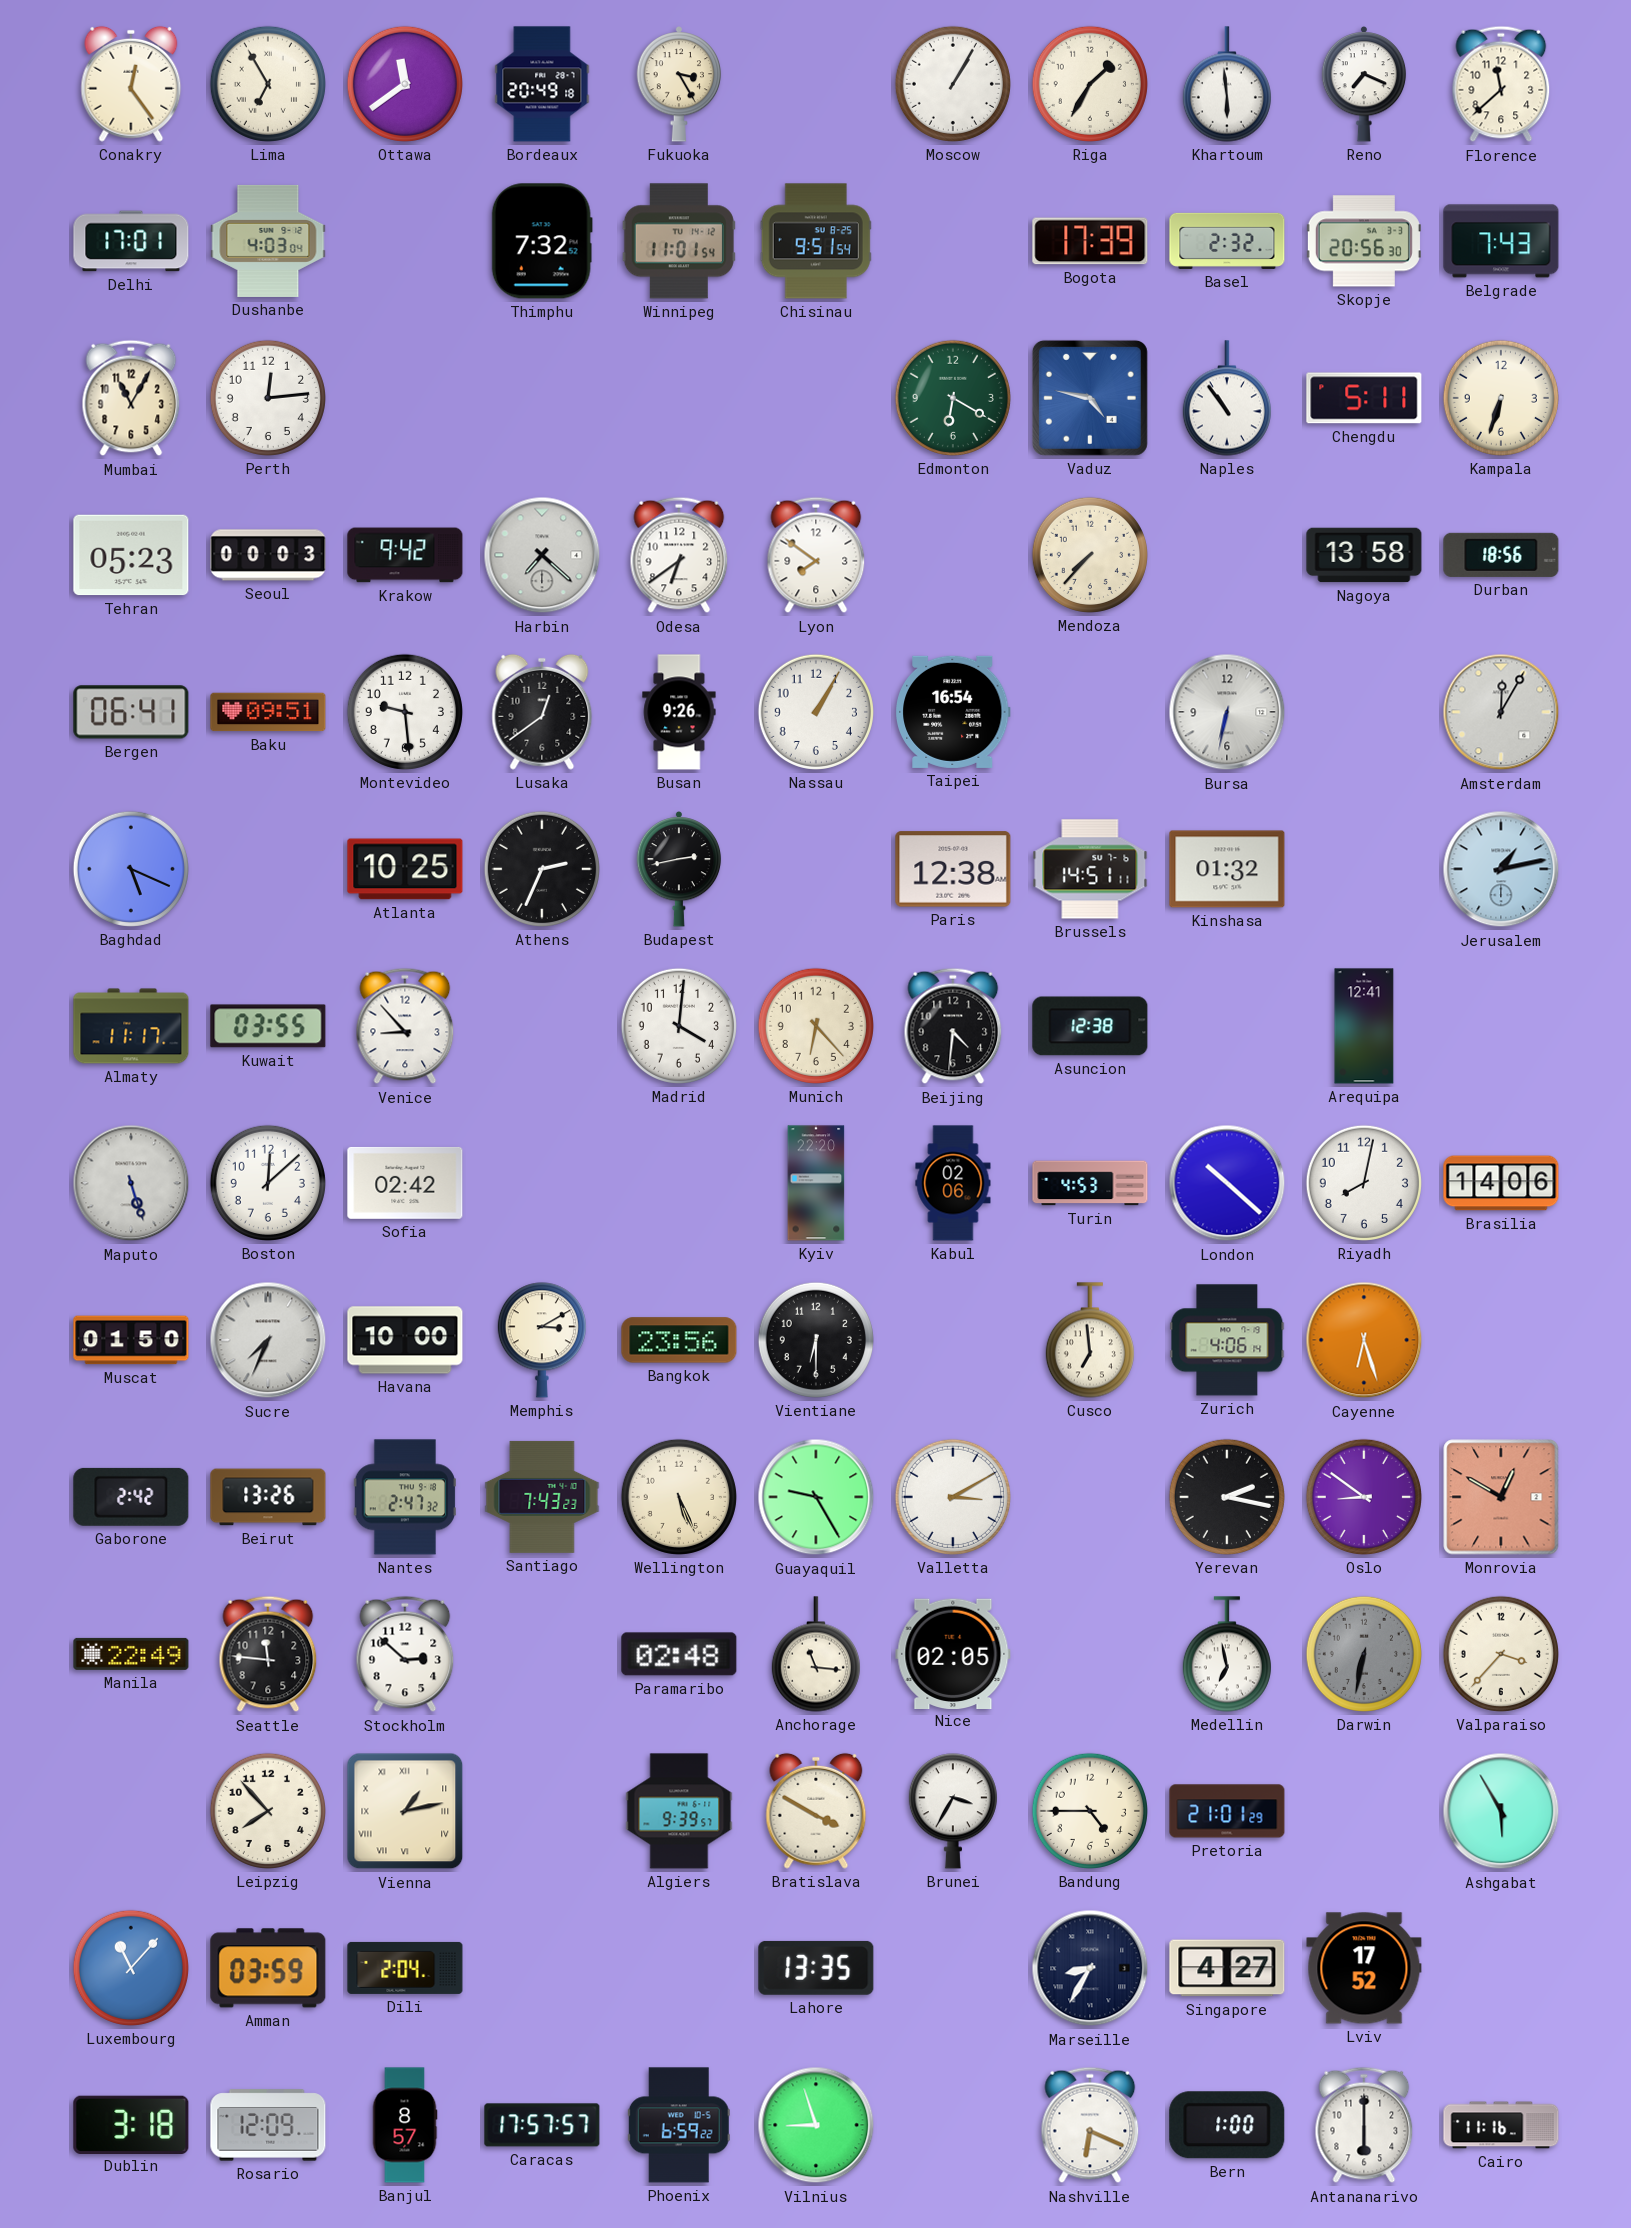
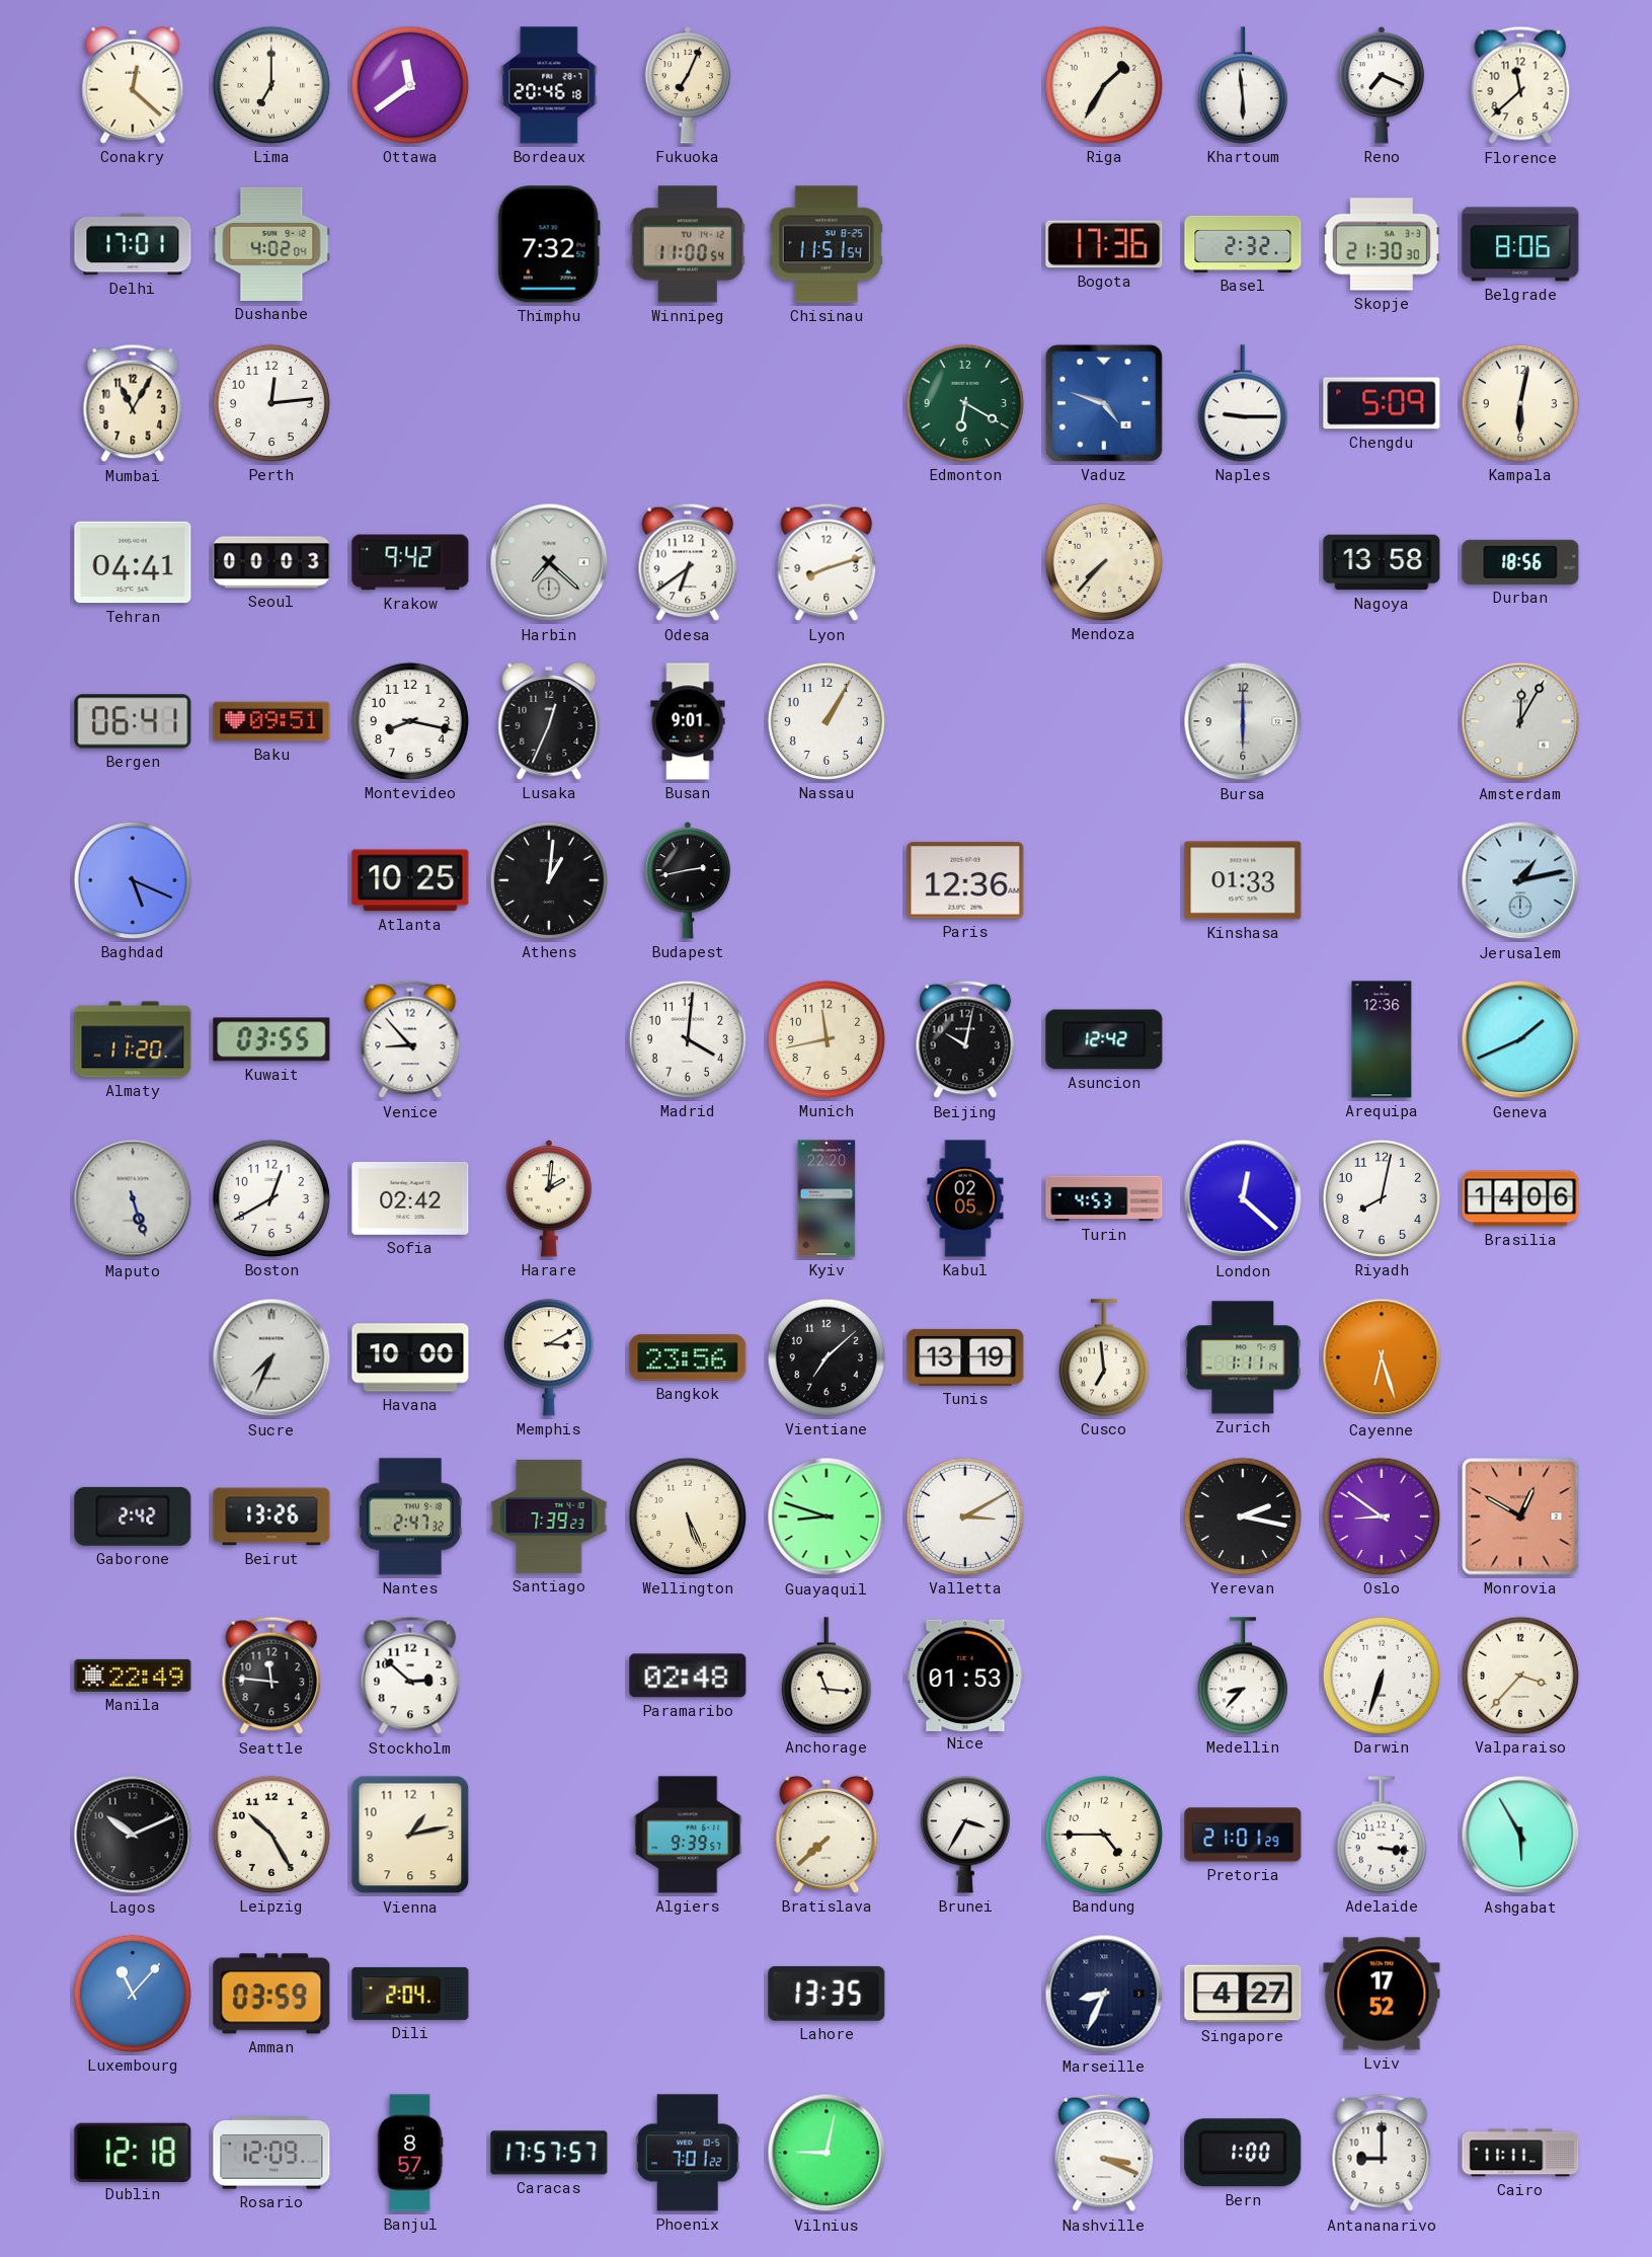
Conakry: 12:24 -> 12:22
Lima: 6:55 -> 7:00
Bordeaux: 20:49 -> 20:46
Fukuoka: 3:25 -> 7:04
Moscow: 1:05 -> none
Dushanbe: 4:03 -> 4:02
Winnipeg: 11:01 -> 11:00
Chisinau: 9:51 -> 11:51
Bogota: 17:39 -> 17:36
Skopje: 20:56 -> 21:30
Belgrade: 7:43 -> 8:06
Vaduz: 4:47 -> 4:48
Naples: 10:54 -> 9:15
Chengdu: 5:11 -> 5:09
Kampala: 6:33 -> 6:02
Tehran: 05:23 -> 04:41
Lyon: 7:51 -> 8:12
Montevideo: 9:29 -> 8:17
Lusaka: 12:39 -> 12:34
Busan: 9:26 -> 9:01
Taipei: 16:54 -> none
Bursa: 6:32 -> 6:00
Athens: 2:34 -> 1:01
Paris: 12:38 -> 12:36
Brussels: 14:51 -> none
Kinshasa: 01:32 -> 01:33
Almaty: 11:17 -> 11:20
Munich: 6:23 -> 11:43
Beijing: 4:31 -> 10:02
Asuncion: 12:38 -> 12:42
Arequipa: 12:41 -> 12:36
Geneva: none -> 1:41
Boston: 12:08 -> 12:40
Harare: none -> 2:01
Kabul: 02:06 -> 02:05
London: 10:22 -> 12:22
Muscat: 01:50 -> none
Vientiane: 6:30 -> 7:08
Tunis: none -> 13:19
Zurich: 4:06 -> 1:11
Santiago: 7:43 -> 7:39
Guayaquil: 9:25 -> 8:48
Nice: 02:05 -> 01:53
Medellin: 6:58 -> 8:37
Darwin: 6:32 -> 6:33
Darwin dial: grey -> white
Lagos: none -> 10:11
Leipzig: 7:53 -> 10:25
Vienna numerals: Roman -> Arabic
Bratislava: 3:50 -> 7:38
Adelaide: none -> 3:16
Marseille: 8:35 -> 8:34
Dublin: 3:18 -> 12:18
Phoenix: 6:59 -> 7:01
Vilnius: 8:57 -> 9:02
Nashville: 6:19 -> 3:19
Antananarivo: 6:00 -> 9:00
Cairo: 11:16 -> 11:11
